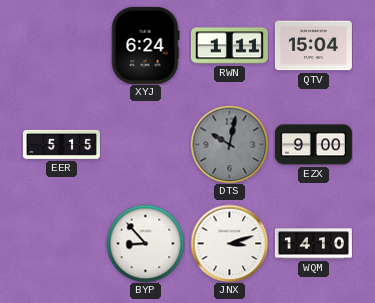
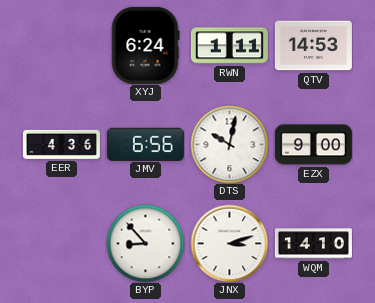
QTV: 15:04 -> 14:53
EER: 5:15 -> 4:36
JMV: none -> 6:56
DTS dial: grey -> white
